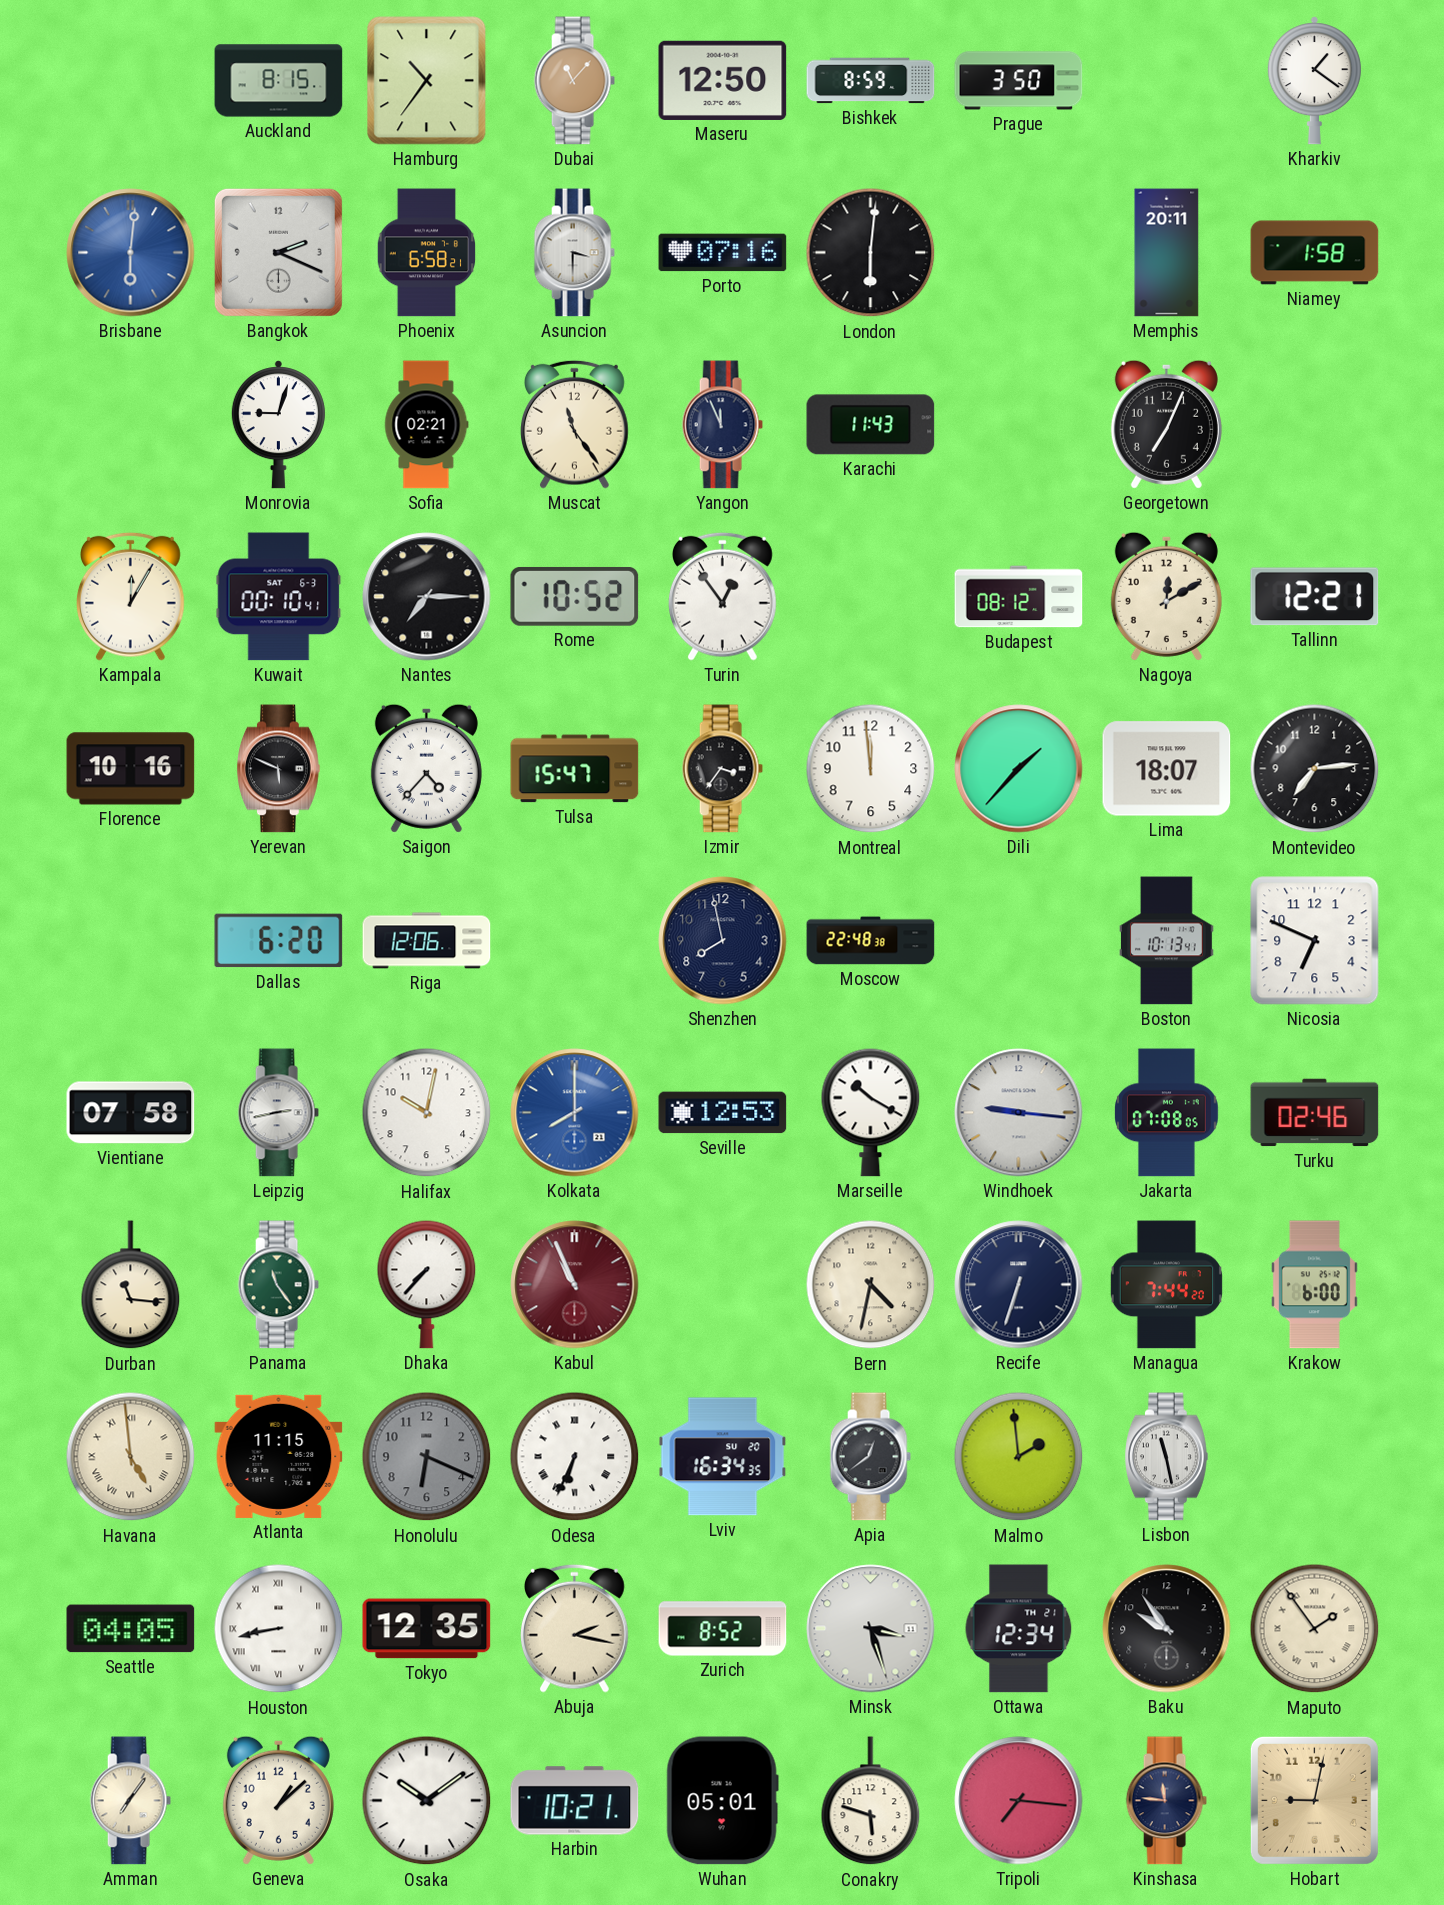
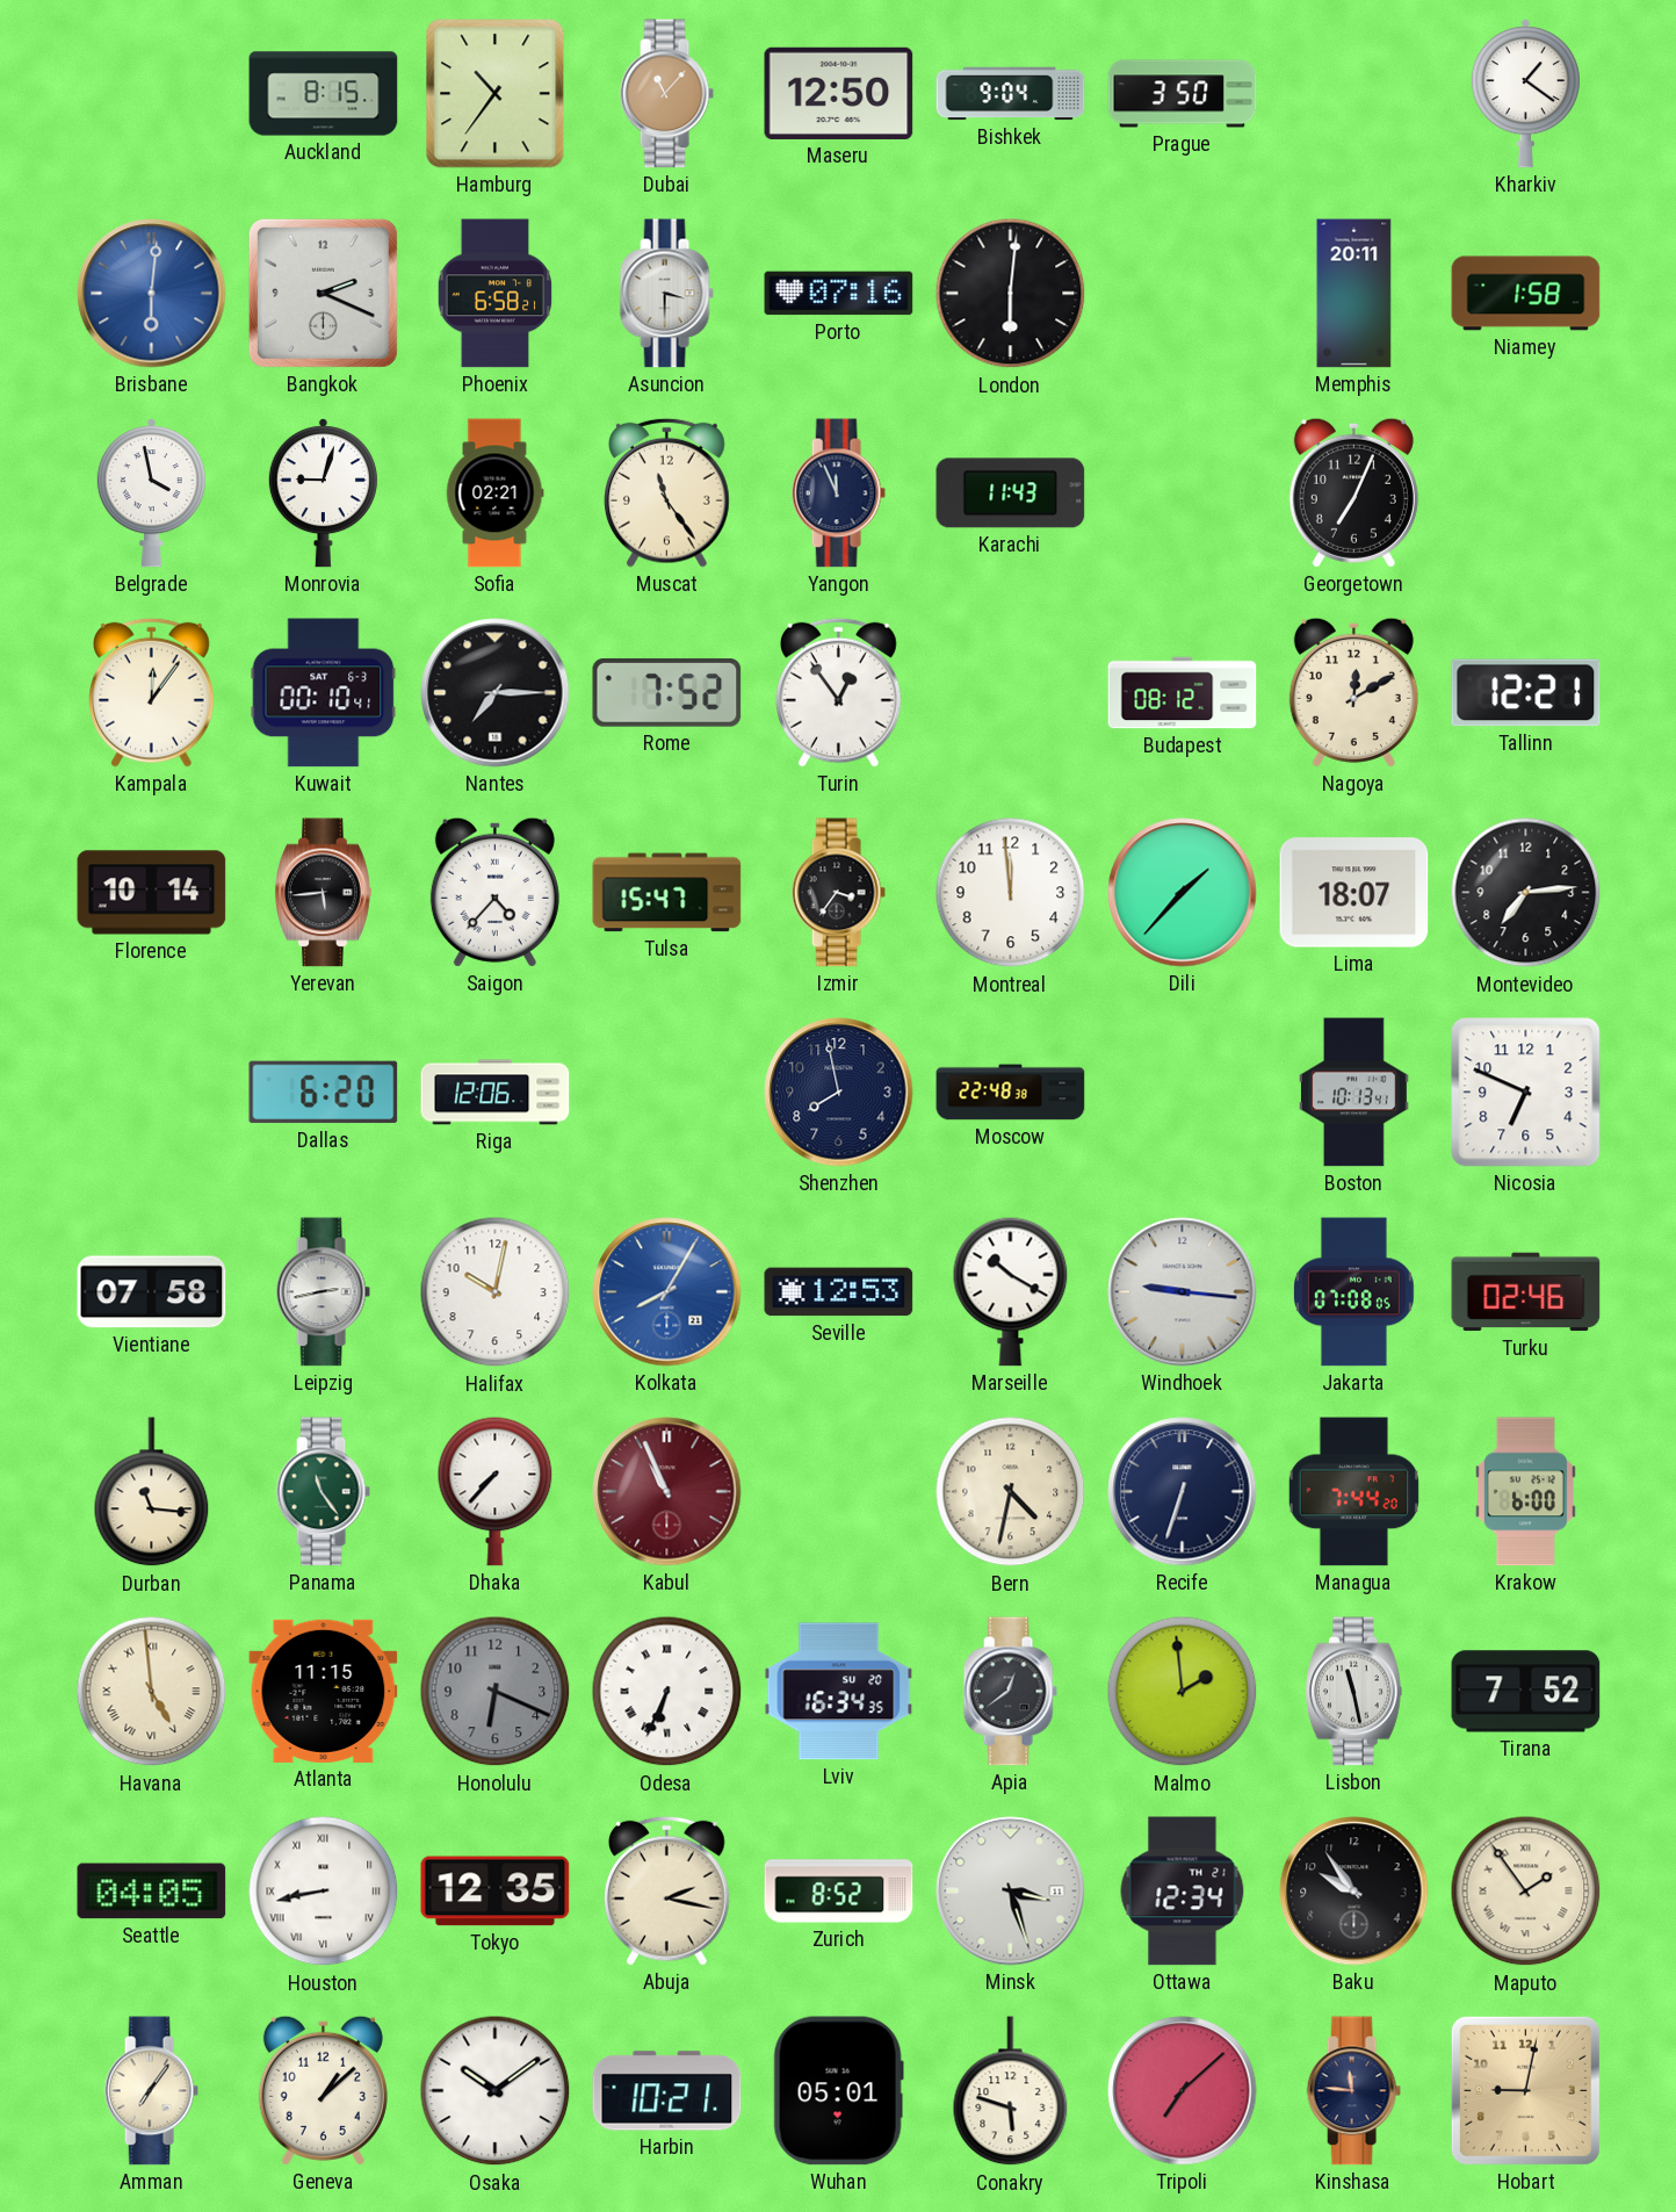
Bishkek: 8:59 -> 9:04
Belgrade: none -> 3:58
Kampala: 12:05 -> 12:06
Rome: 10:52 -> 7:52
Florence: 10:16 -> 10:14
Yerevan: 5:49 -> 5:44
Kolkata: 8:00 -> 8:05
Tirana: none -> 7:52
Tripoli: 7:16 -> 7:08
